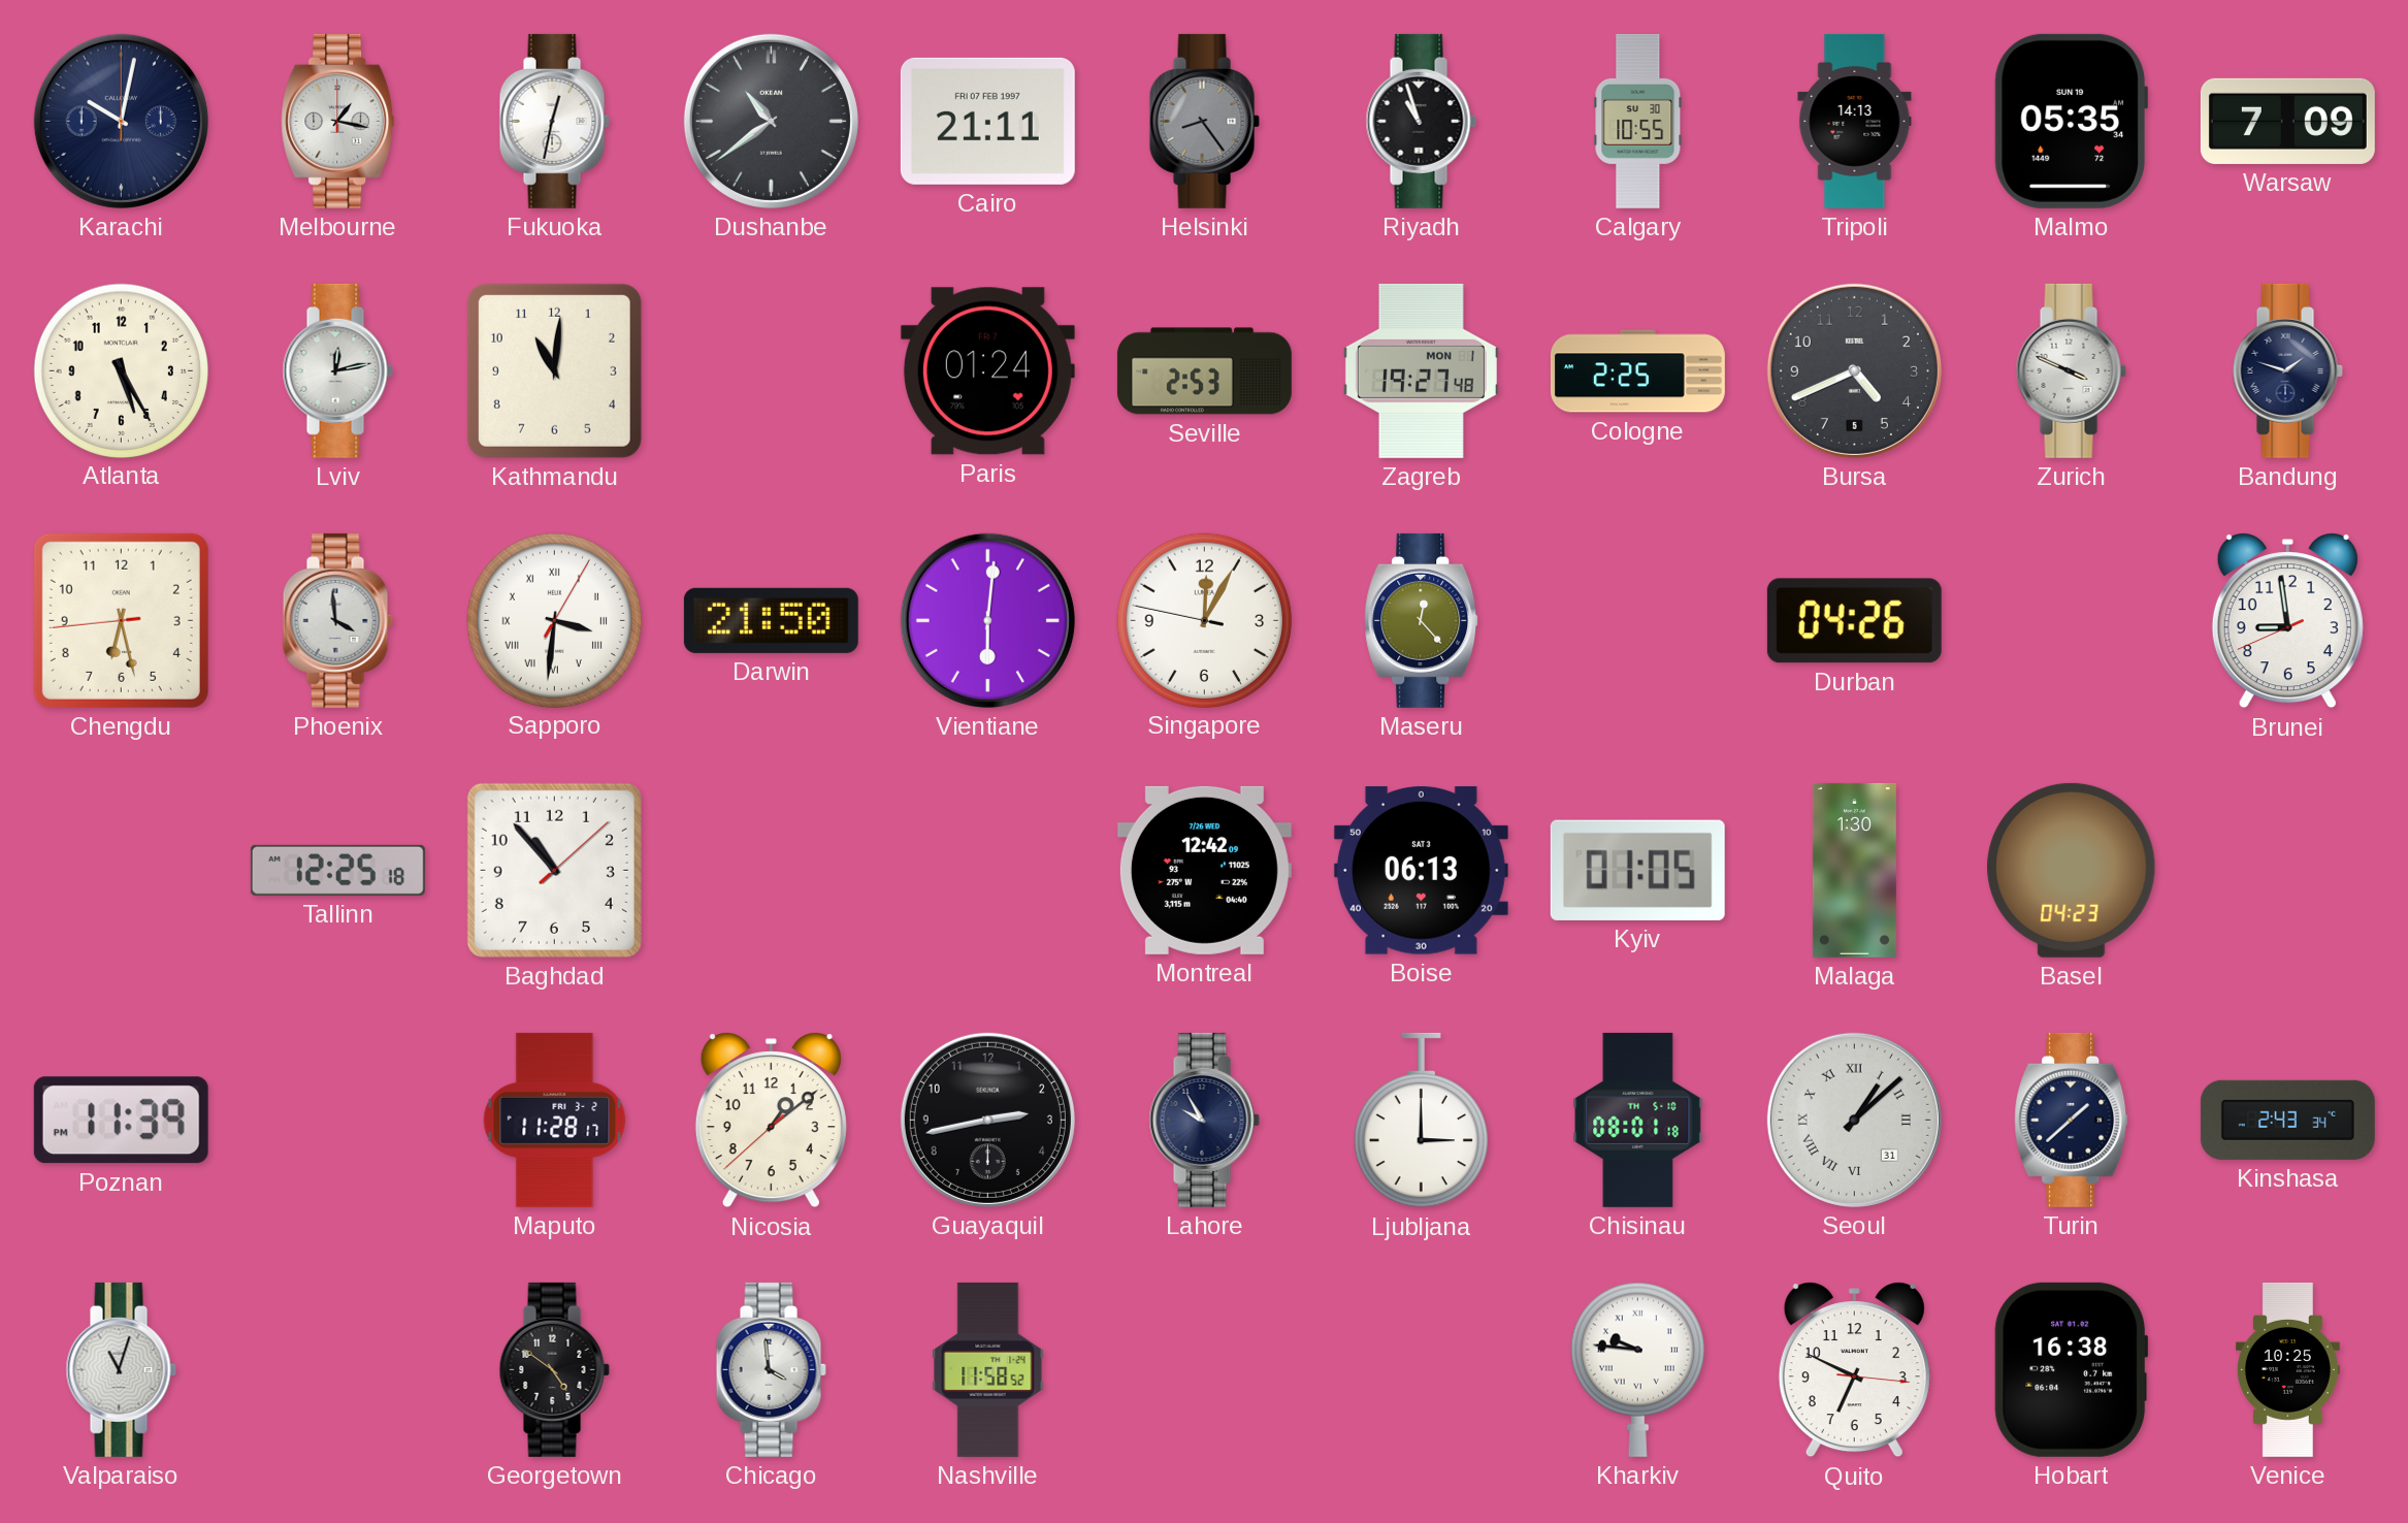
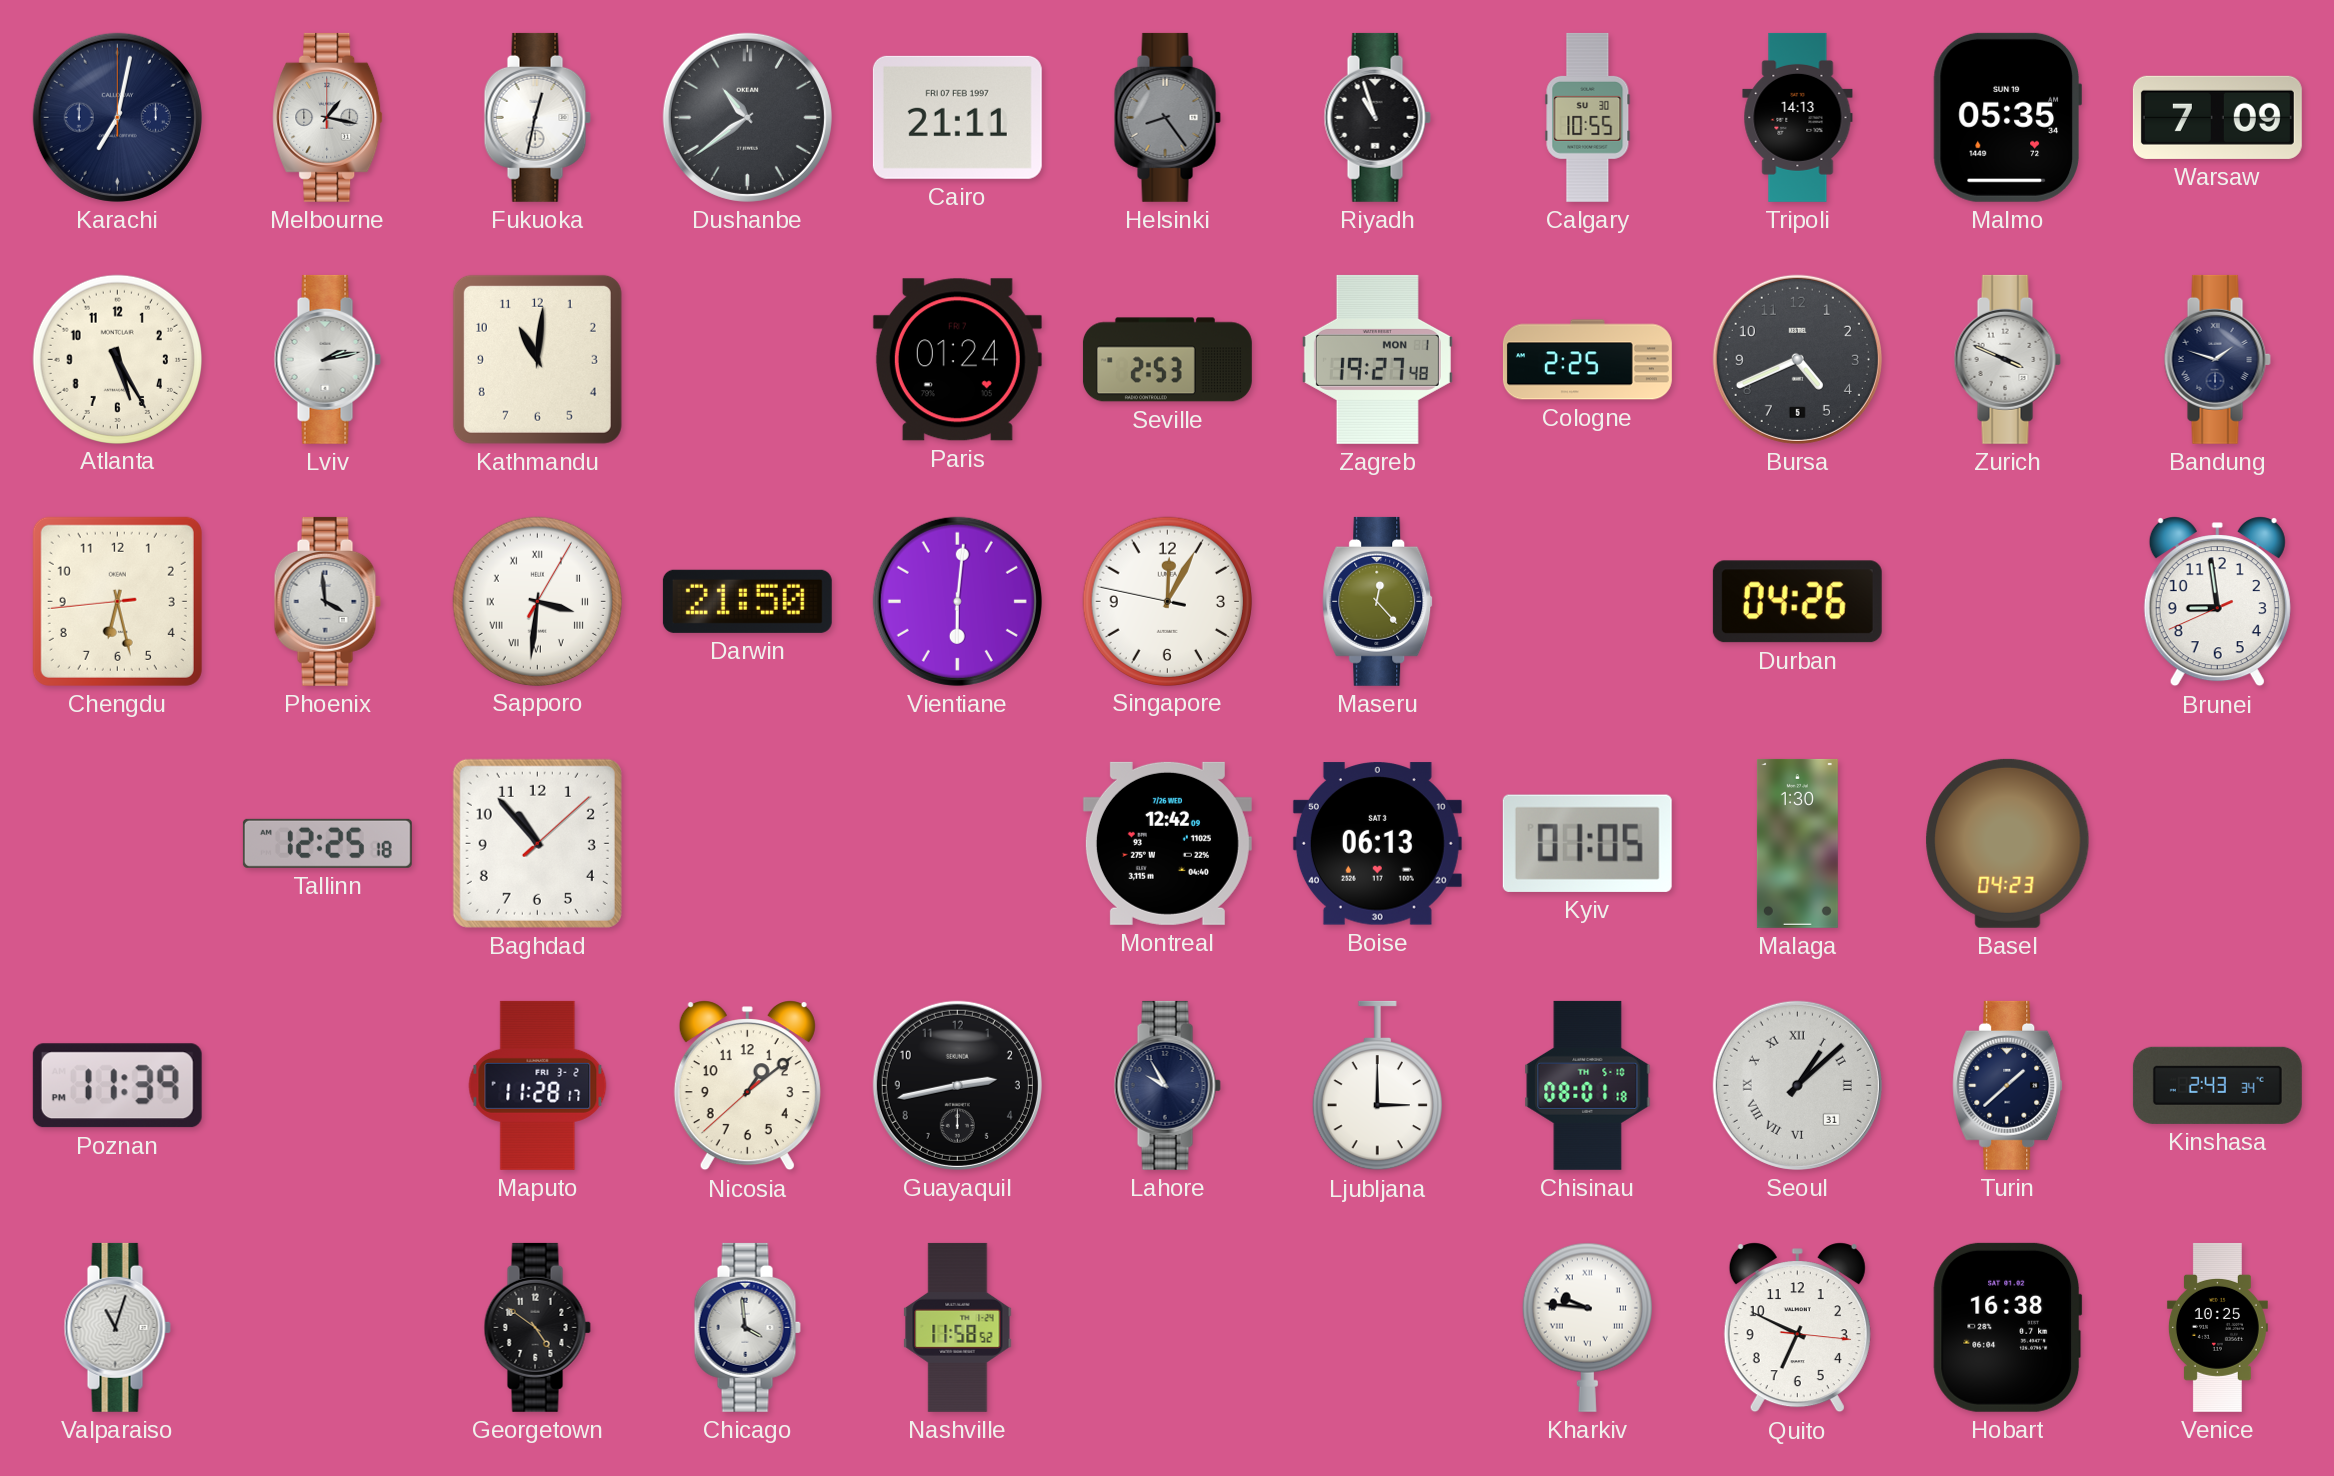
Karachi: 10:02 -> 7:02
Lviv: 12:13 -> 2:13
